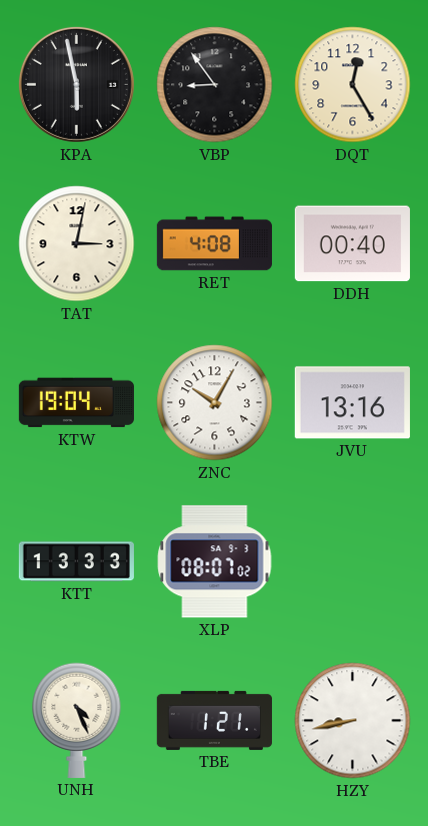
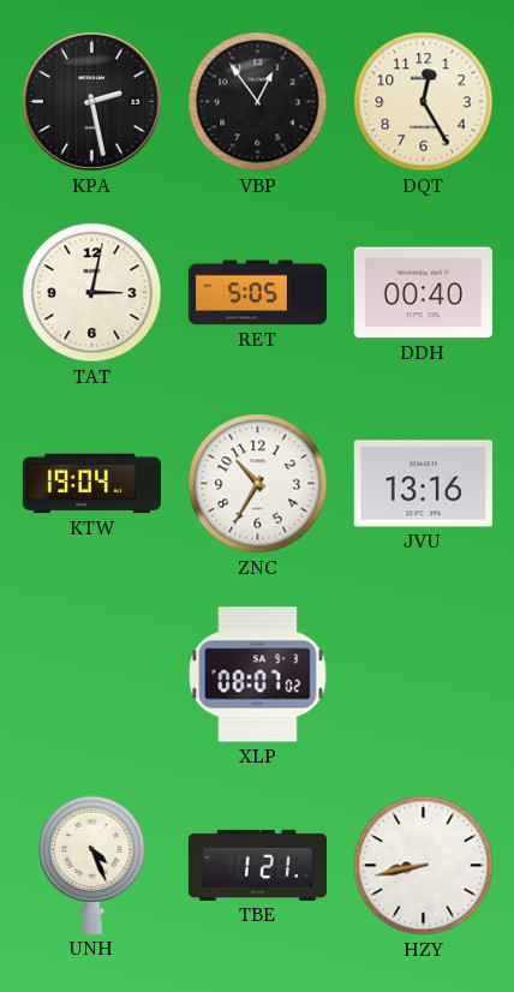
KPA: 5:58 -> 2:28
VBP: 8:54 -> 12:54
RET: 4:08 -> 5:05
ZNC: 10:05 -> 10:35
KTT: 13:33 -> none
